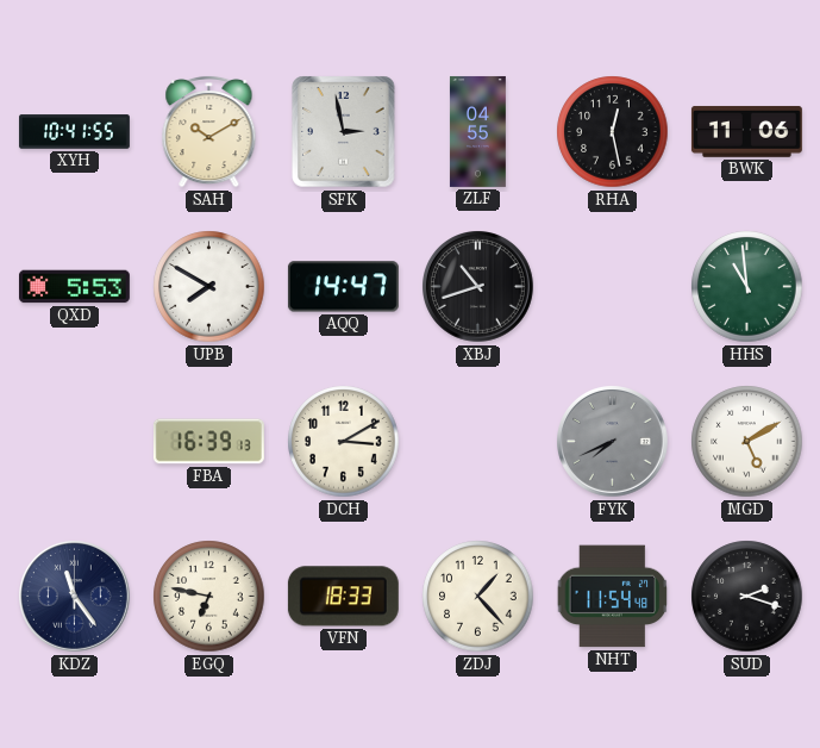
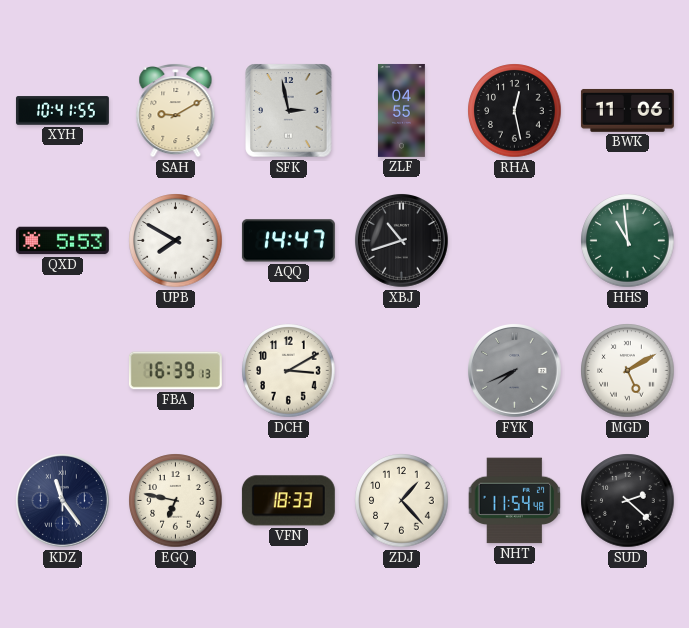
SAH: 10:10 -> 9:10
SUD: 2:18 -> 2:22
